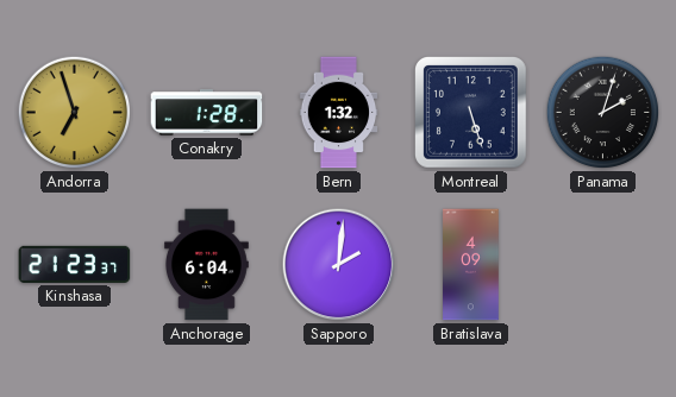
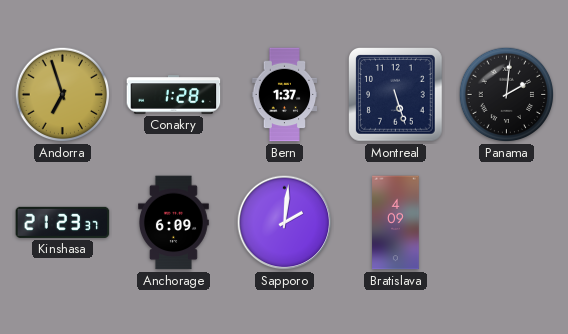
Bern: 1:32 -> 1:37
Panama: 2:03 -> 2:01
Anchorage: 6:04 -> 6:09
